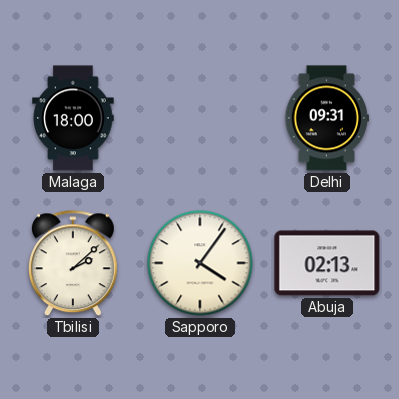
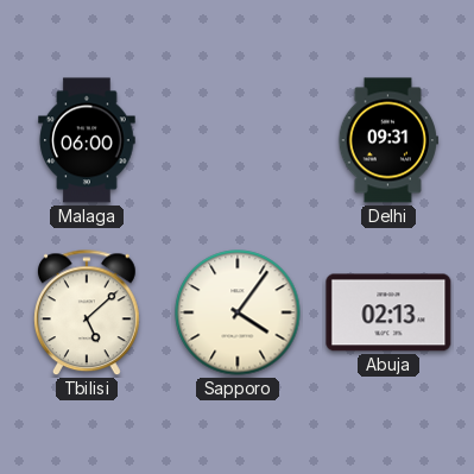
Malaga: 18:00 -> 06:00
Tbilisi: 2:08 -> 5:08
